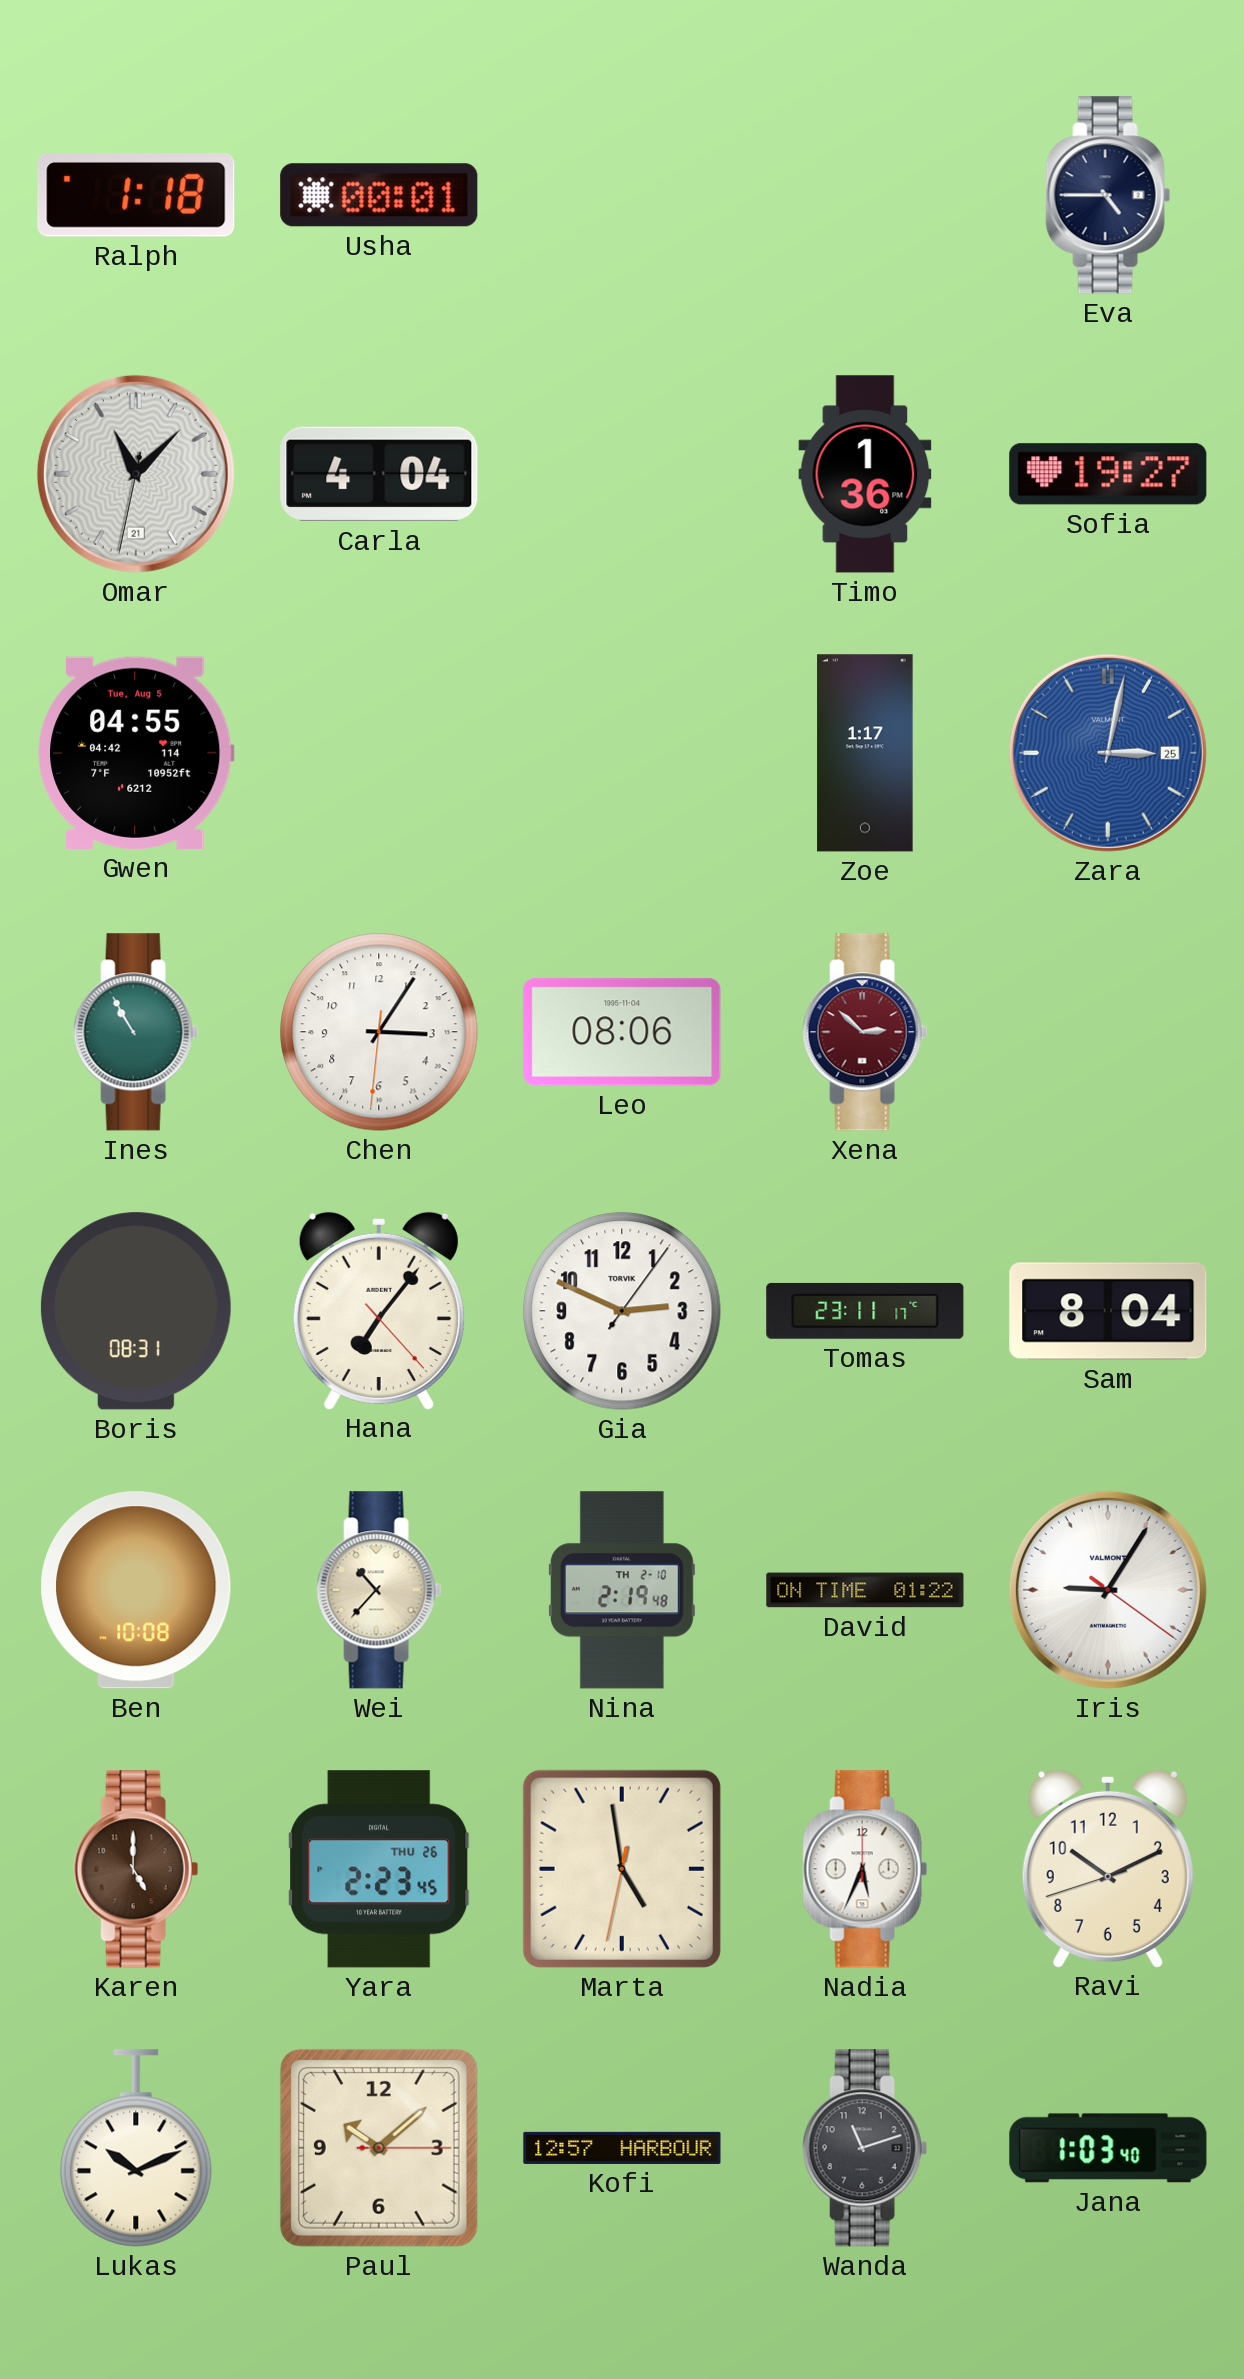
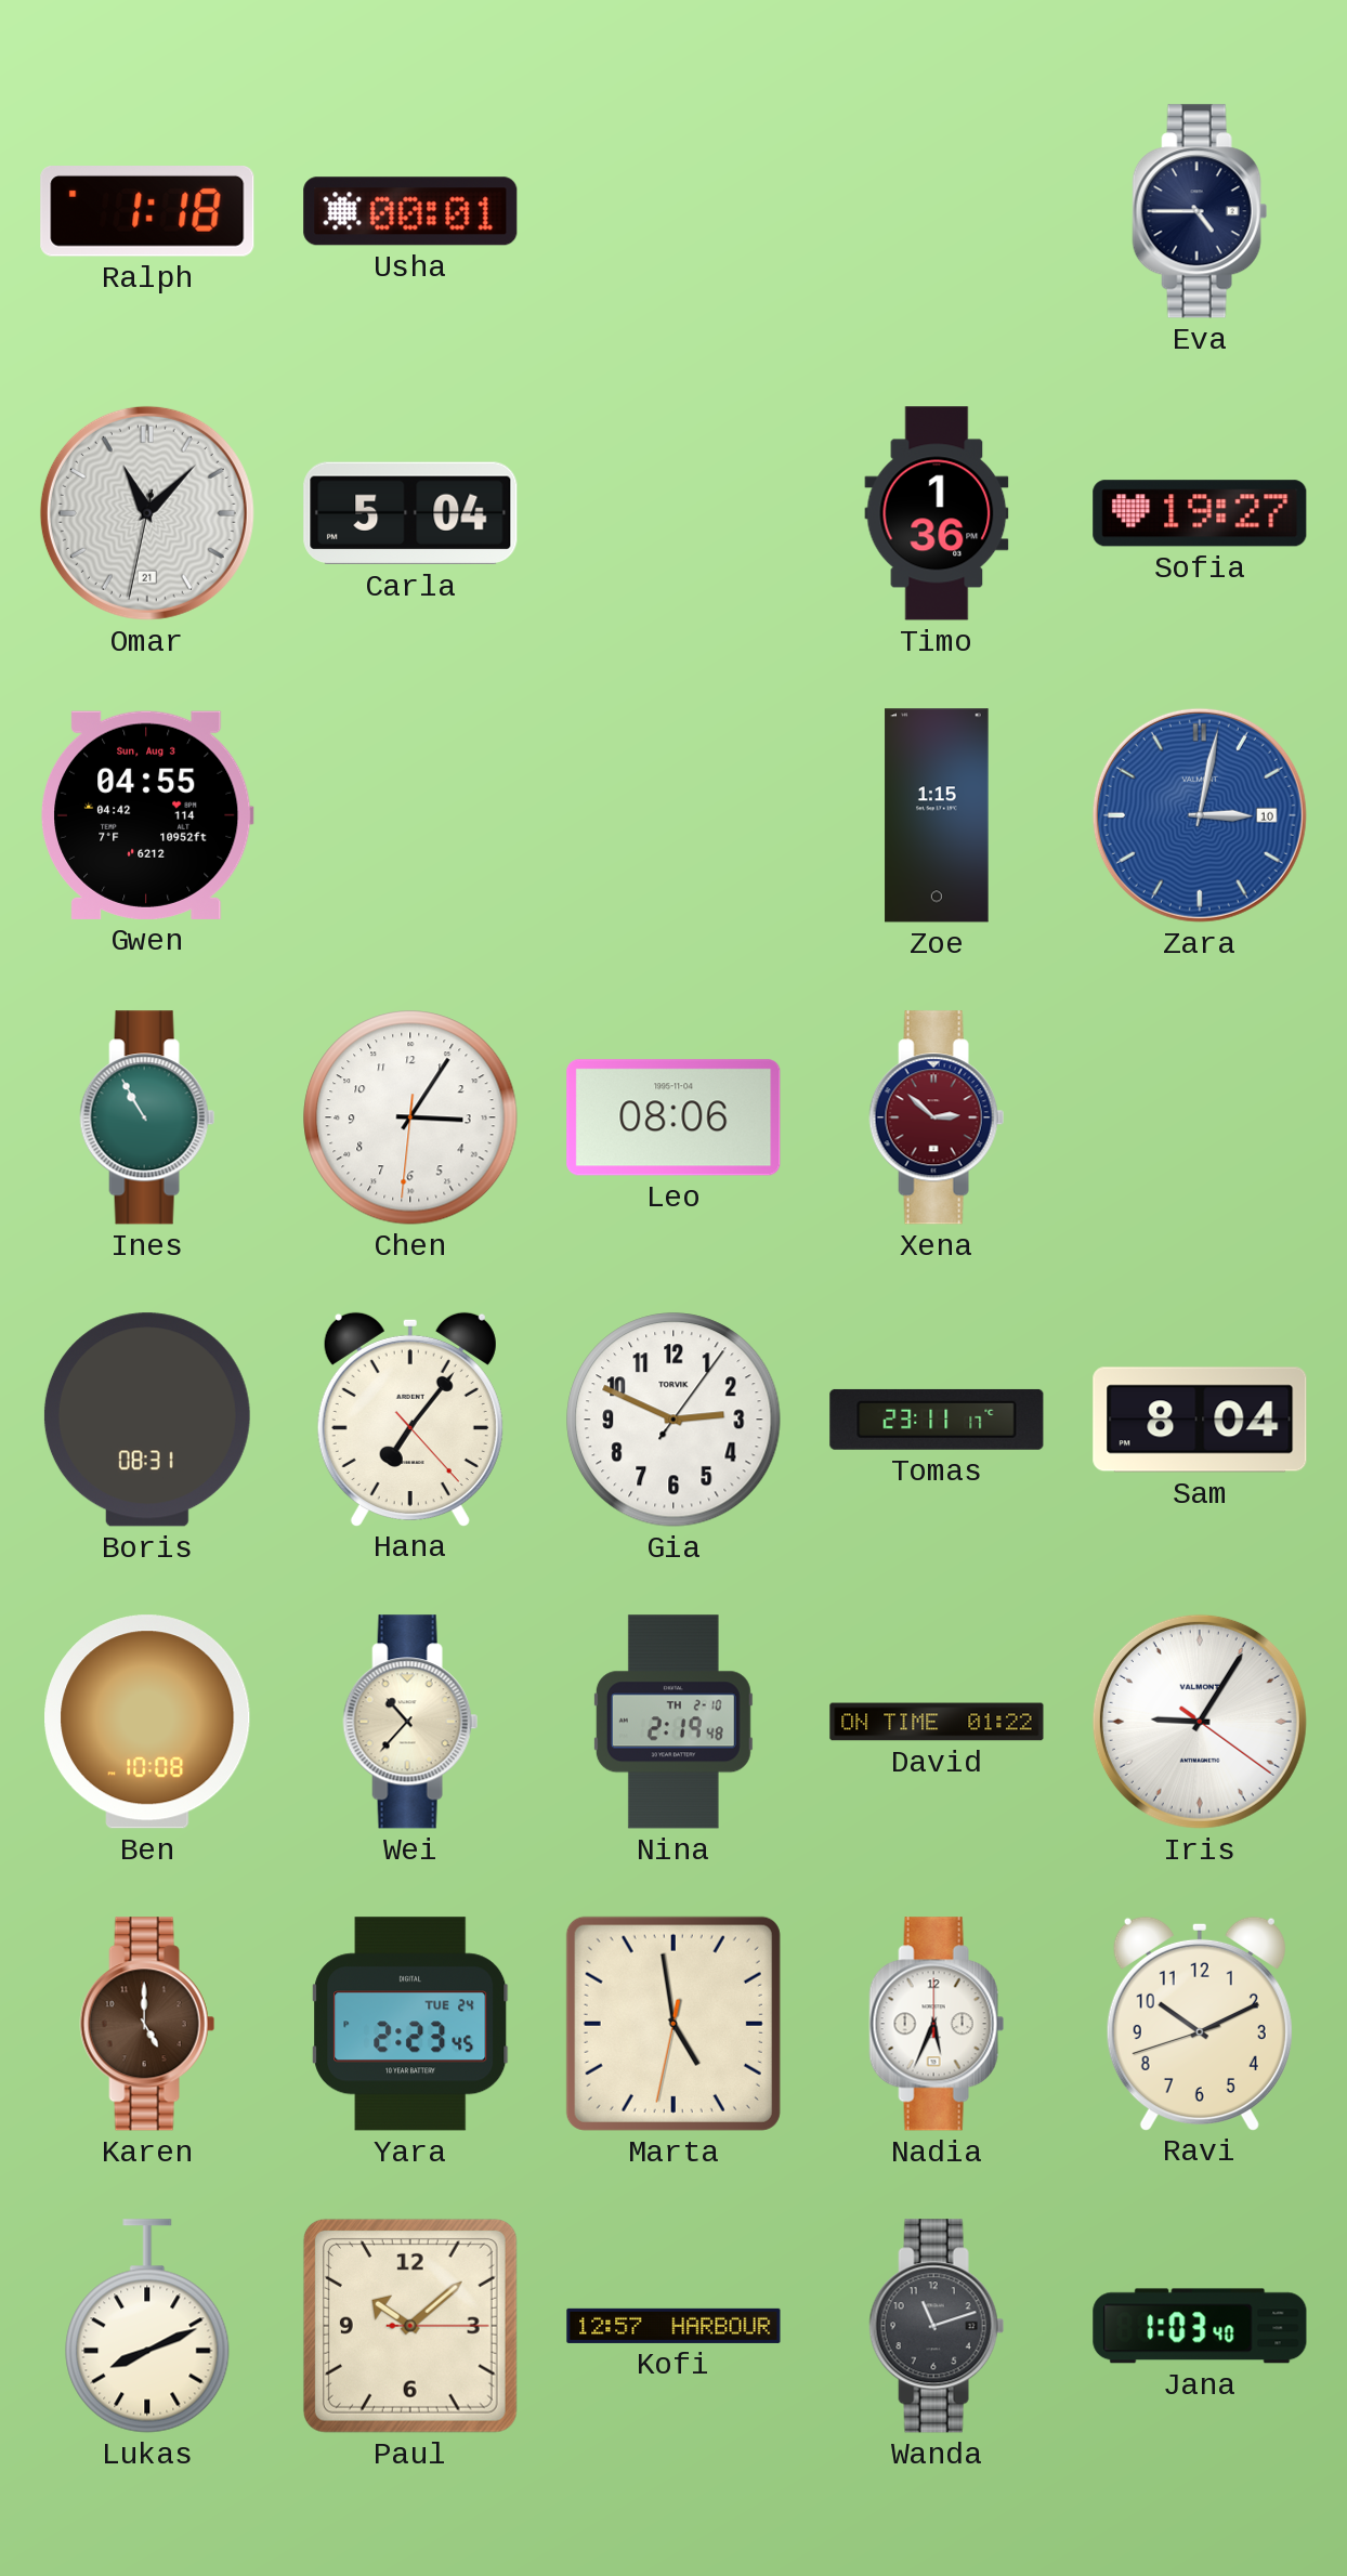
Carla: 4:04 -> 5:04
Gwen date: Tue, Aug 5 -> Sun, Aug 3
Zoe: 1:17 -> 1:15
Zara date: 25 -> 10
Yara date: THU 26 -> TUE 24
Lukas: 10:11 -> 8:11
